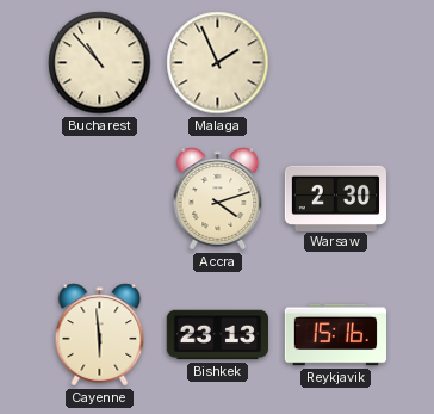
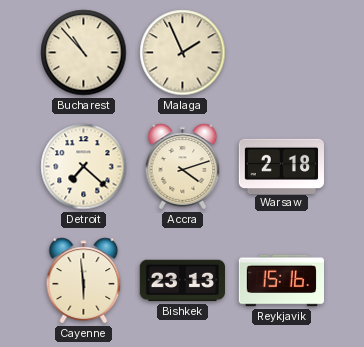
Detroit: none -> 7:22
Warsaw: 2:30 -> 2:18
